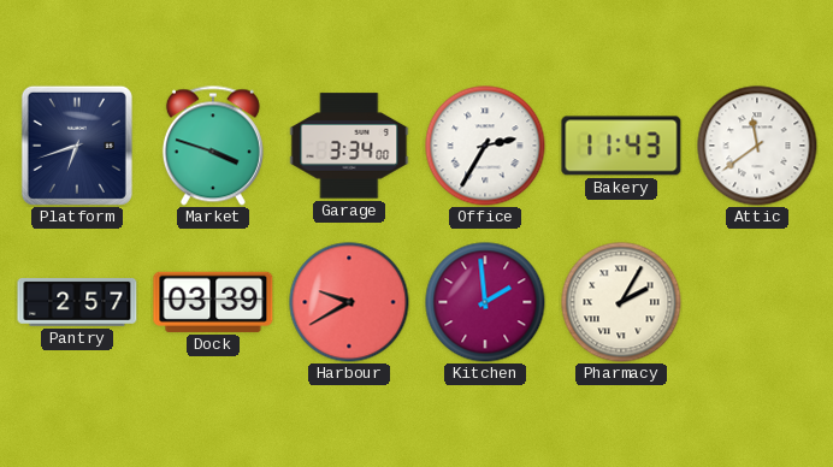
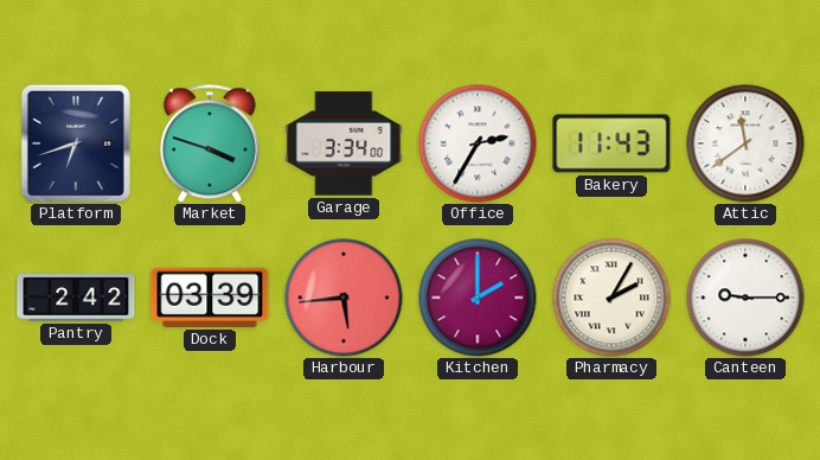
Pantry: 2:57 -> 2:42
Harbour: 9:40 -> 5:44
Kitchen: 1:59 -> 2:00
Canteen: none -> 9:15
